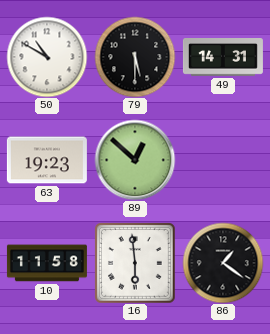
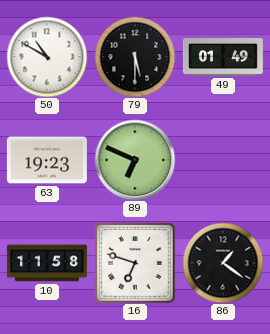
49: 14:31 -> 01:49
89: 12:52 -> 6:49
16: 5:59 -> 6:48
